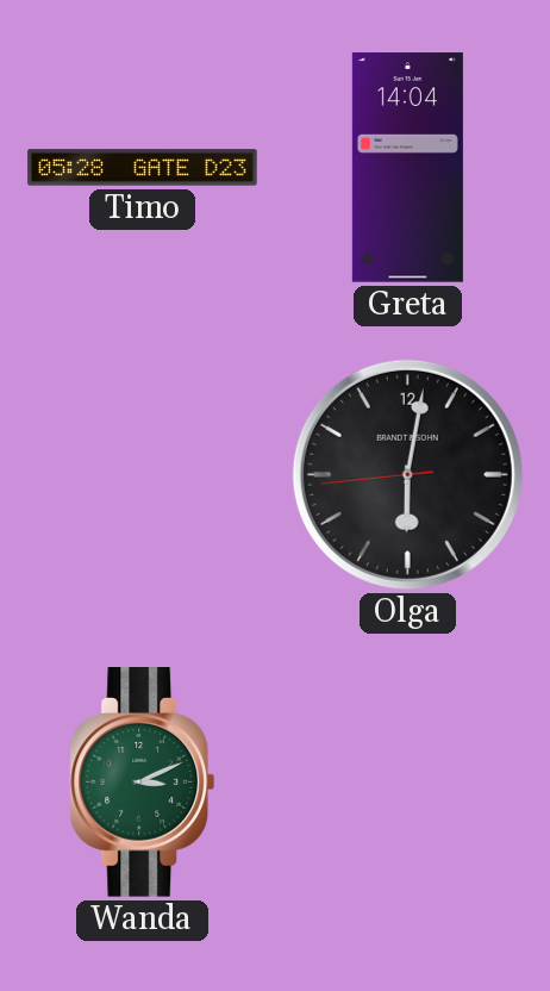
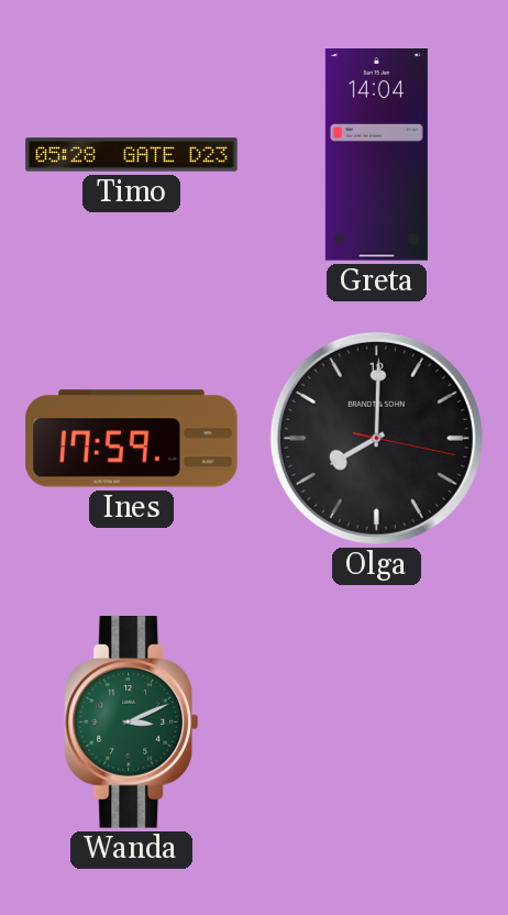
Ines: none -> 17:59
Olga: 6:01 -> 8:00
